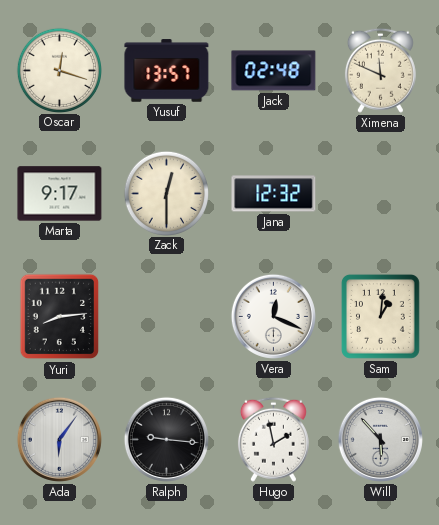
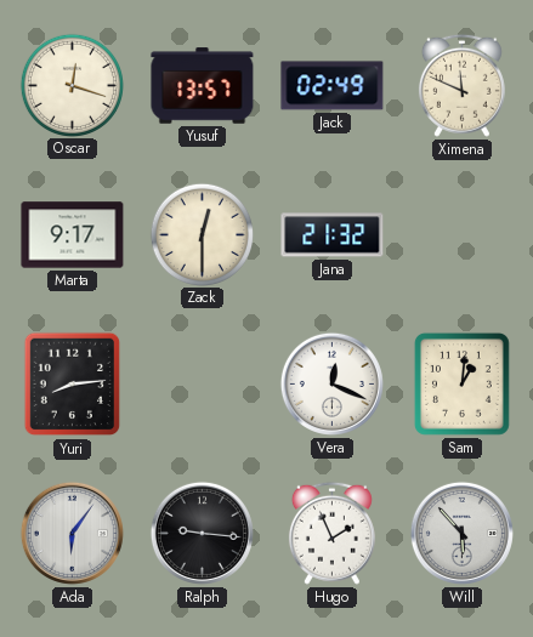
Jack: 02:48 -> 02:49
Jana: 12:32 -> 21:32
Hugo: 1:58 -> 1:56
